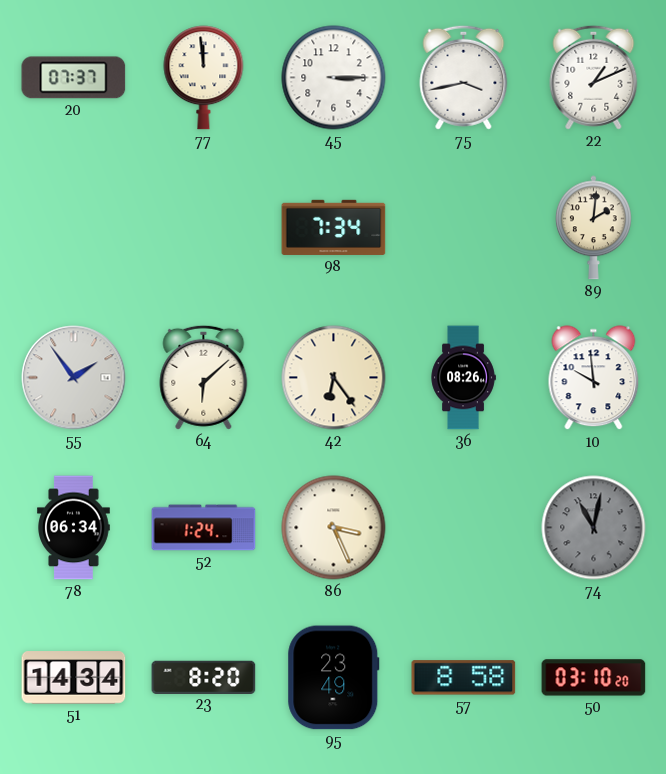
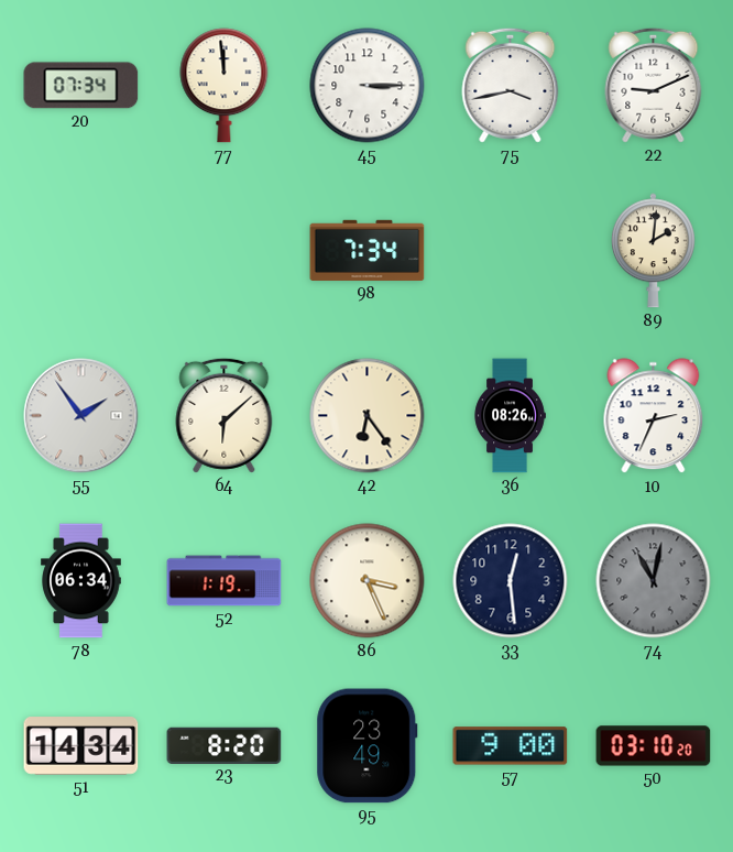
20: 07:37 -> 07:34
22: 1:11 -> 9:11
10: 9:59 -> 2:34
52: 1:24 -> 1:19
33: none -> 12:29
57: 8:58 -> 9:00
